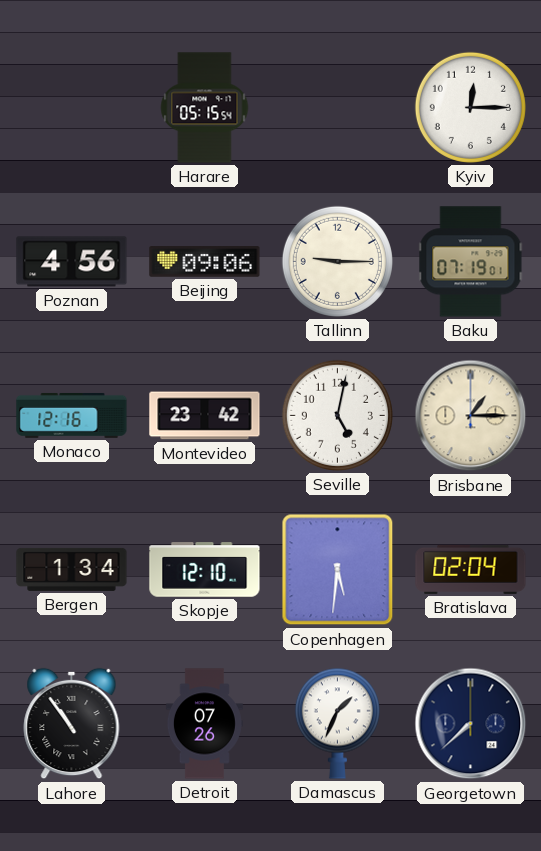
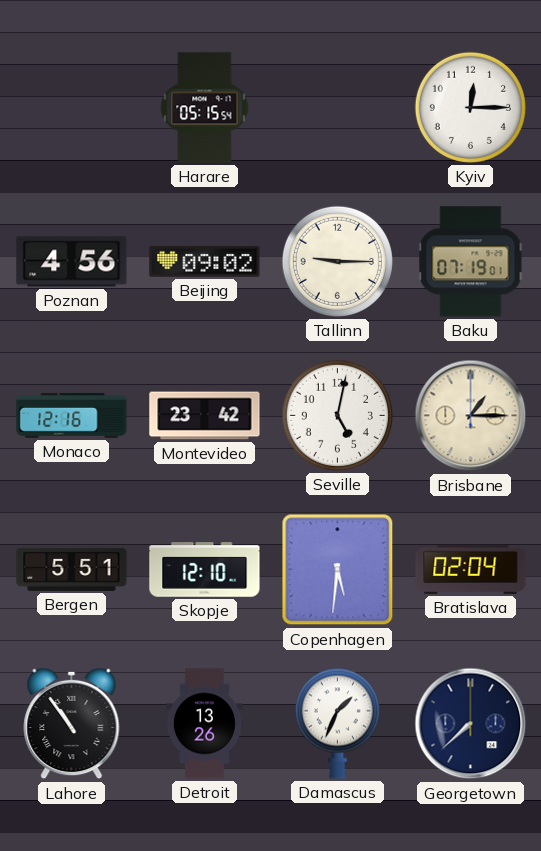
Beijing: 09:06 -> 09:02
Bergen: 1:34 -> 5:51
Detroit: 07:26 -> 13:26
